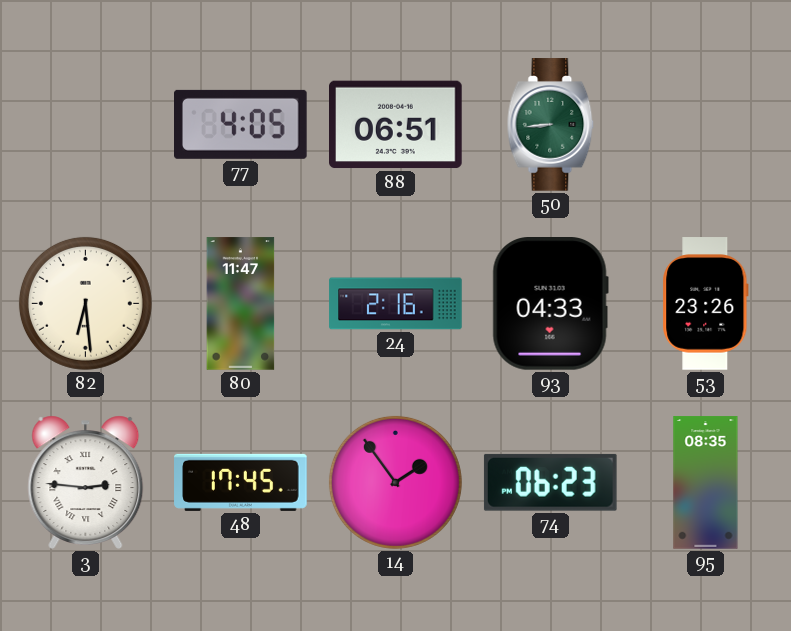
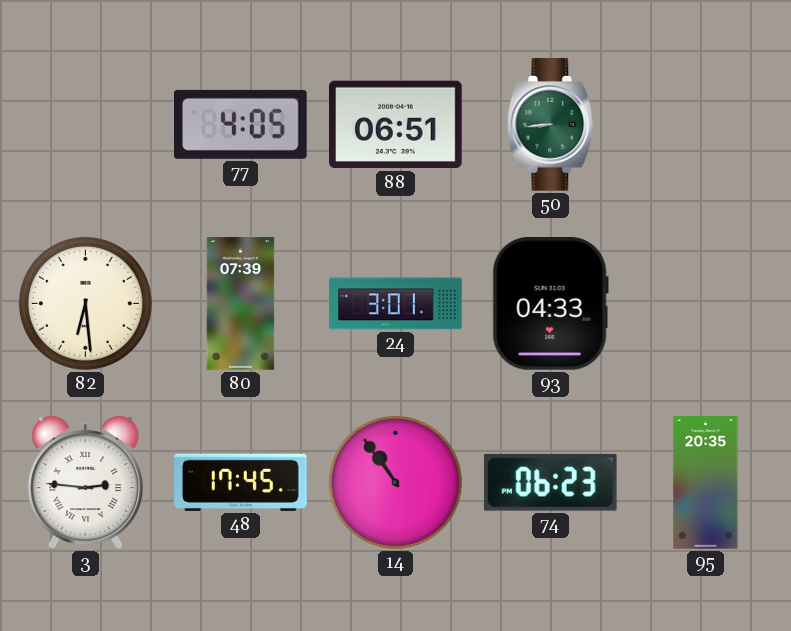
80: 11:47 -> 07:39
24: 2:16 -> 3:01
53: 23:26 -> none
14: 1:54 -> 10:54
95: 08:35 -> 20:35
